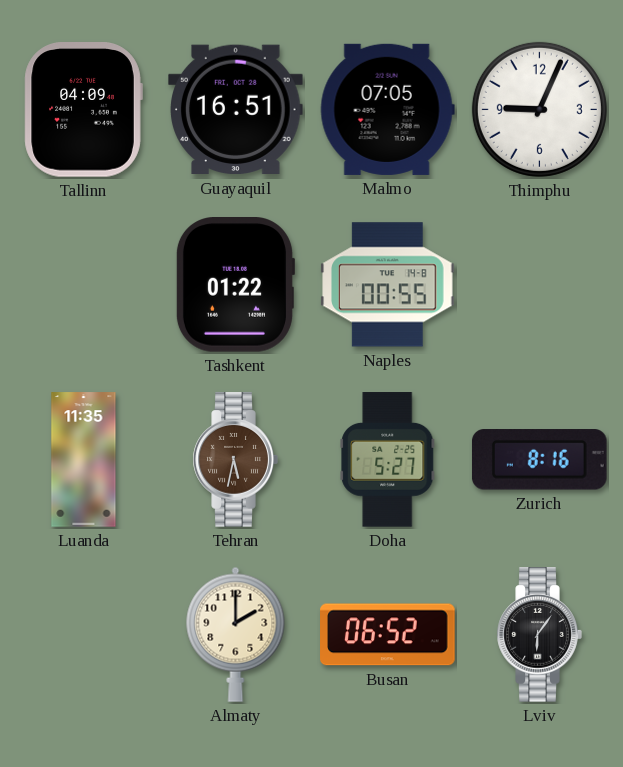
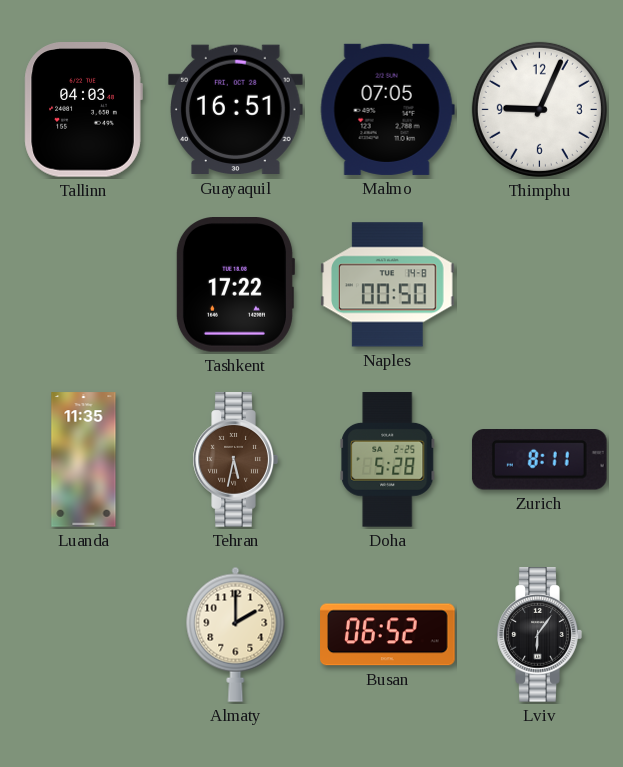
Tallinn: 04:09 -> 04:03
Tashkent: 01:22 -> 17:22
Naples: 00:55 -> 00:50
Doha: 5:27 -> 5:28
Zurich: 8:16 -> 8:11
